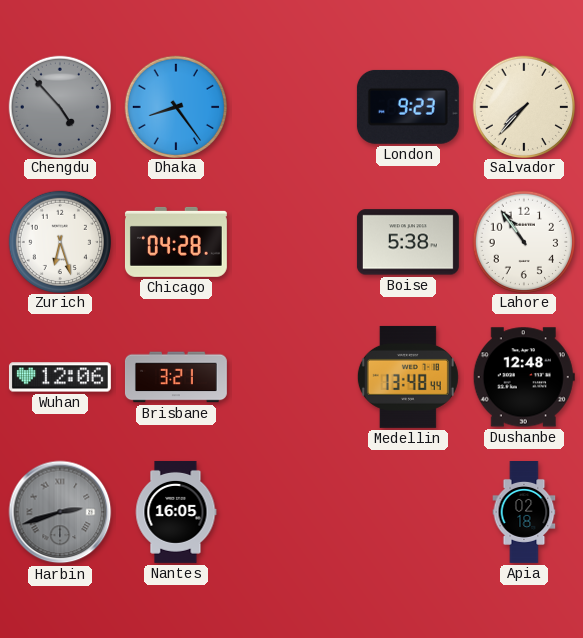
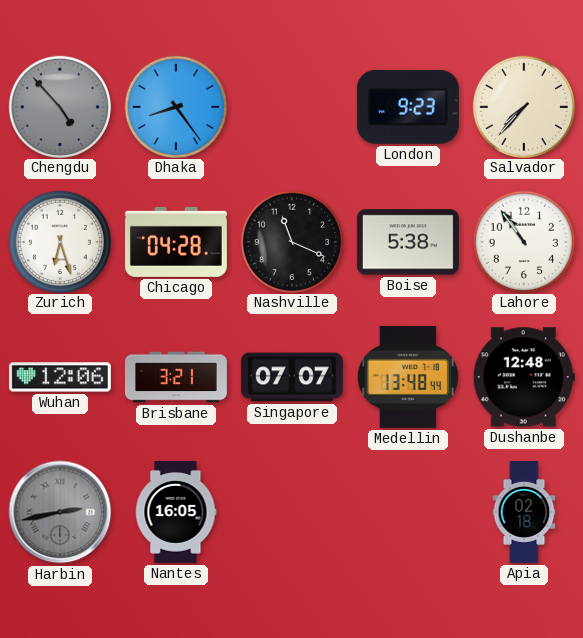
Nashville: none -> 11:19
Singapore: none -> 07:07
Harbin: 2:42 -> 2:43
